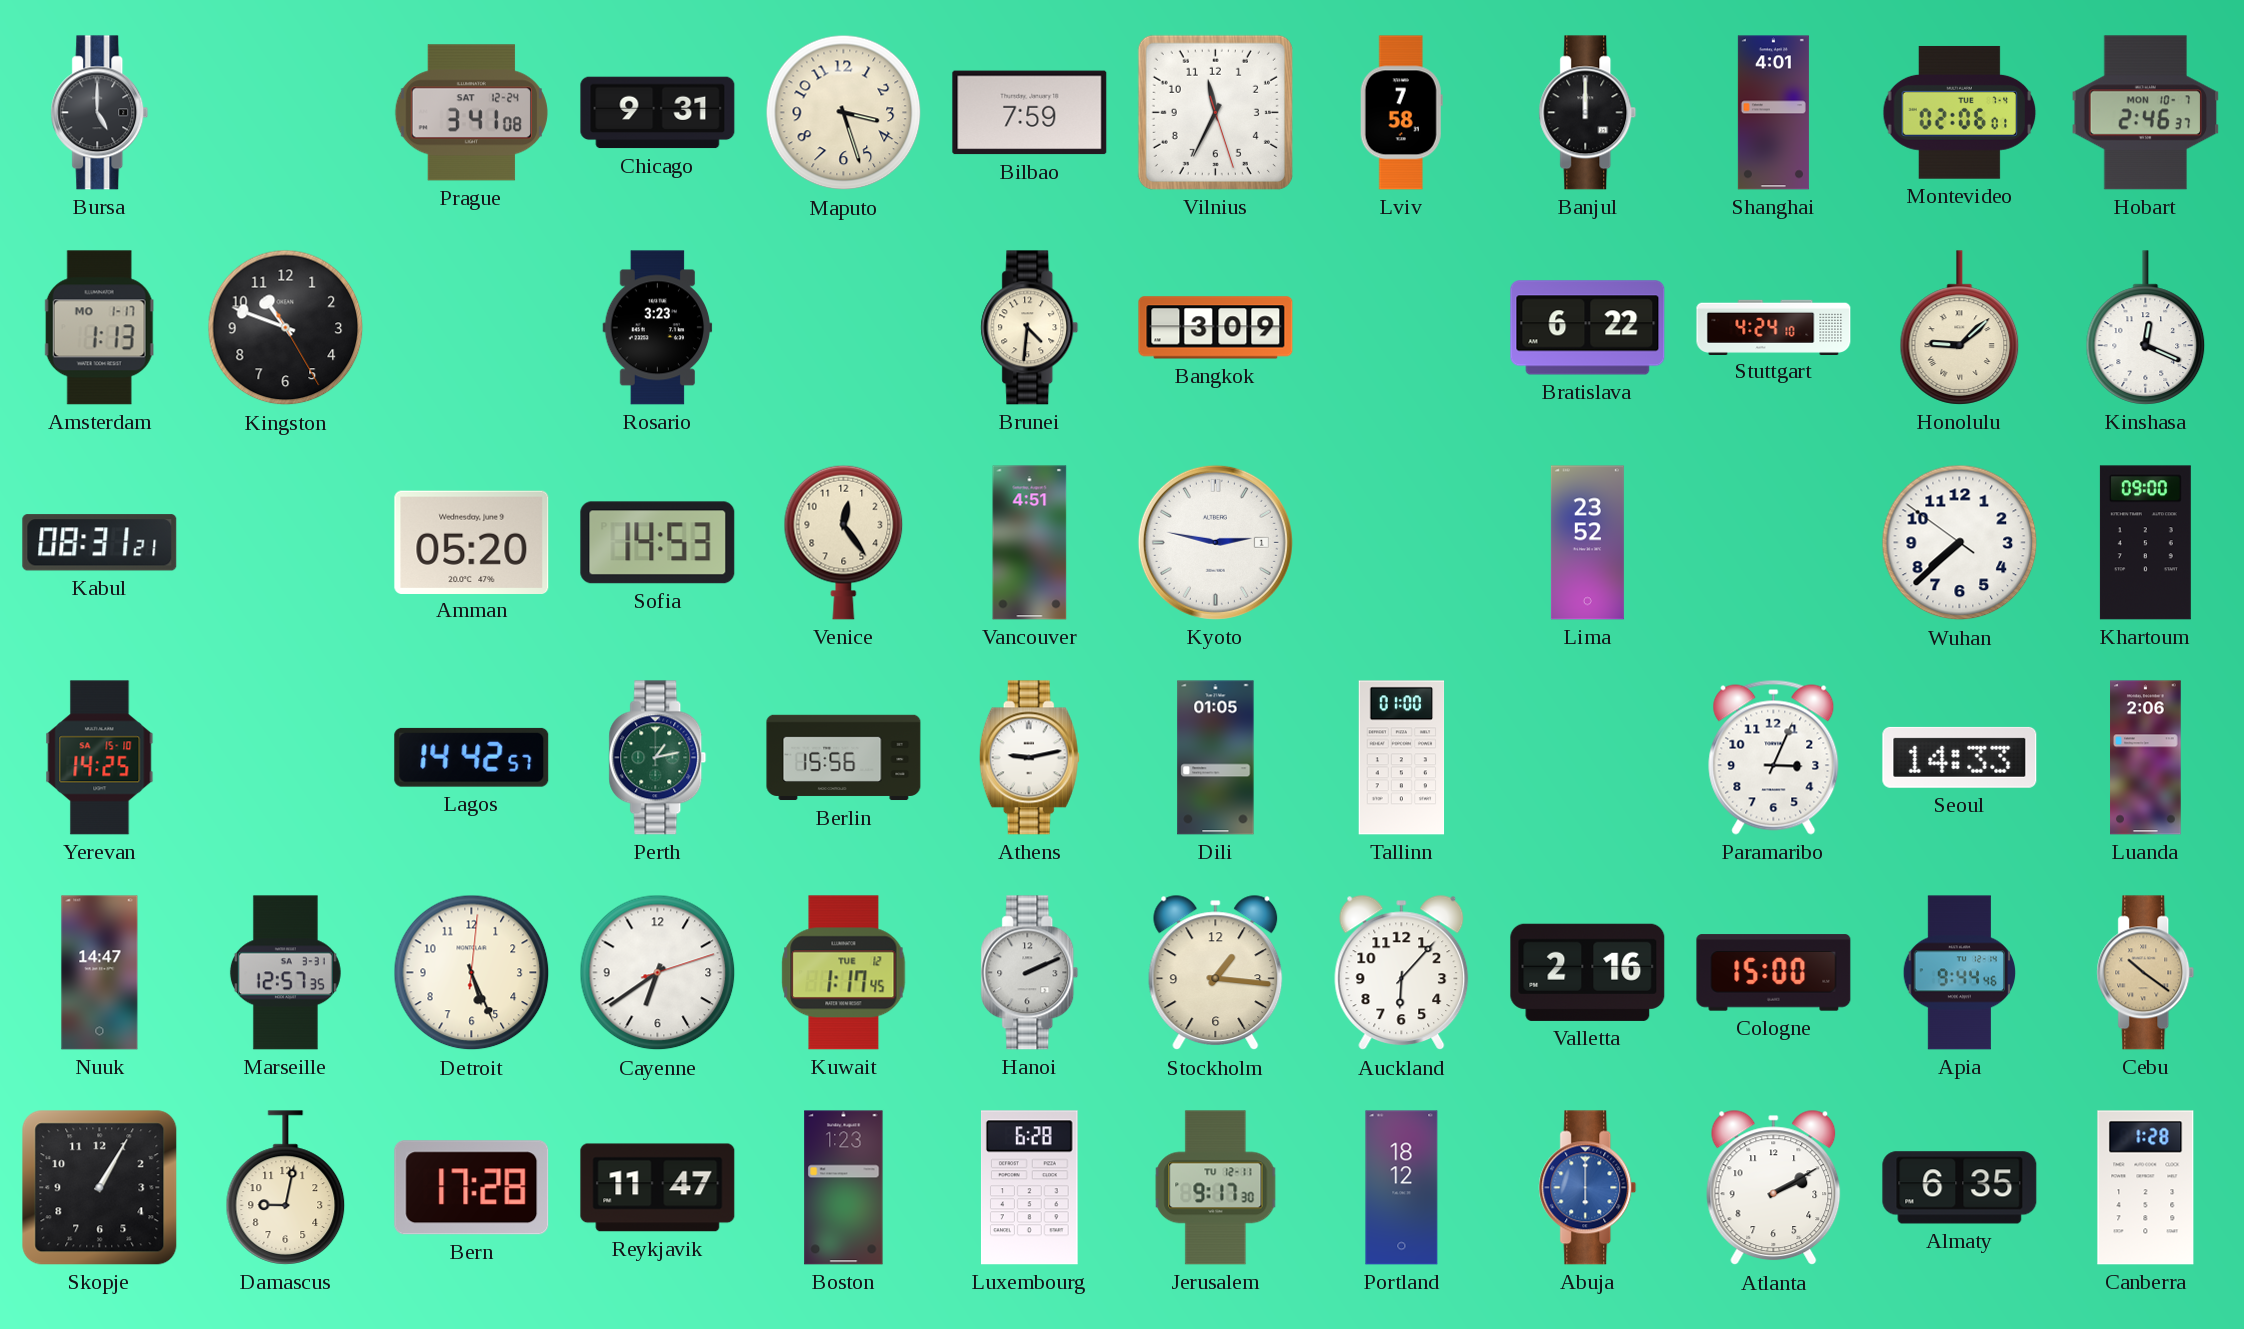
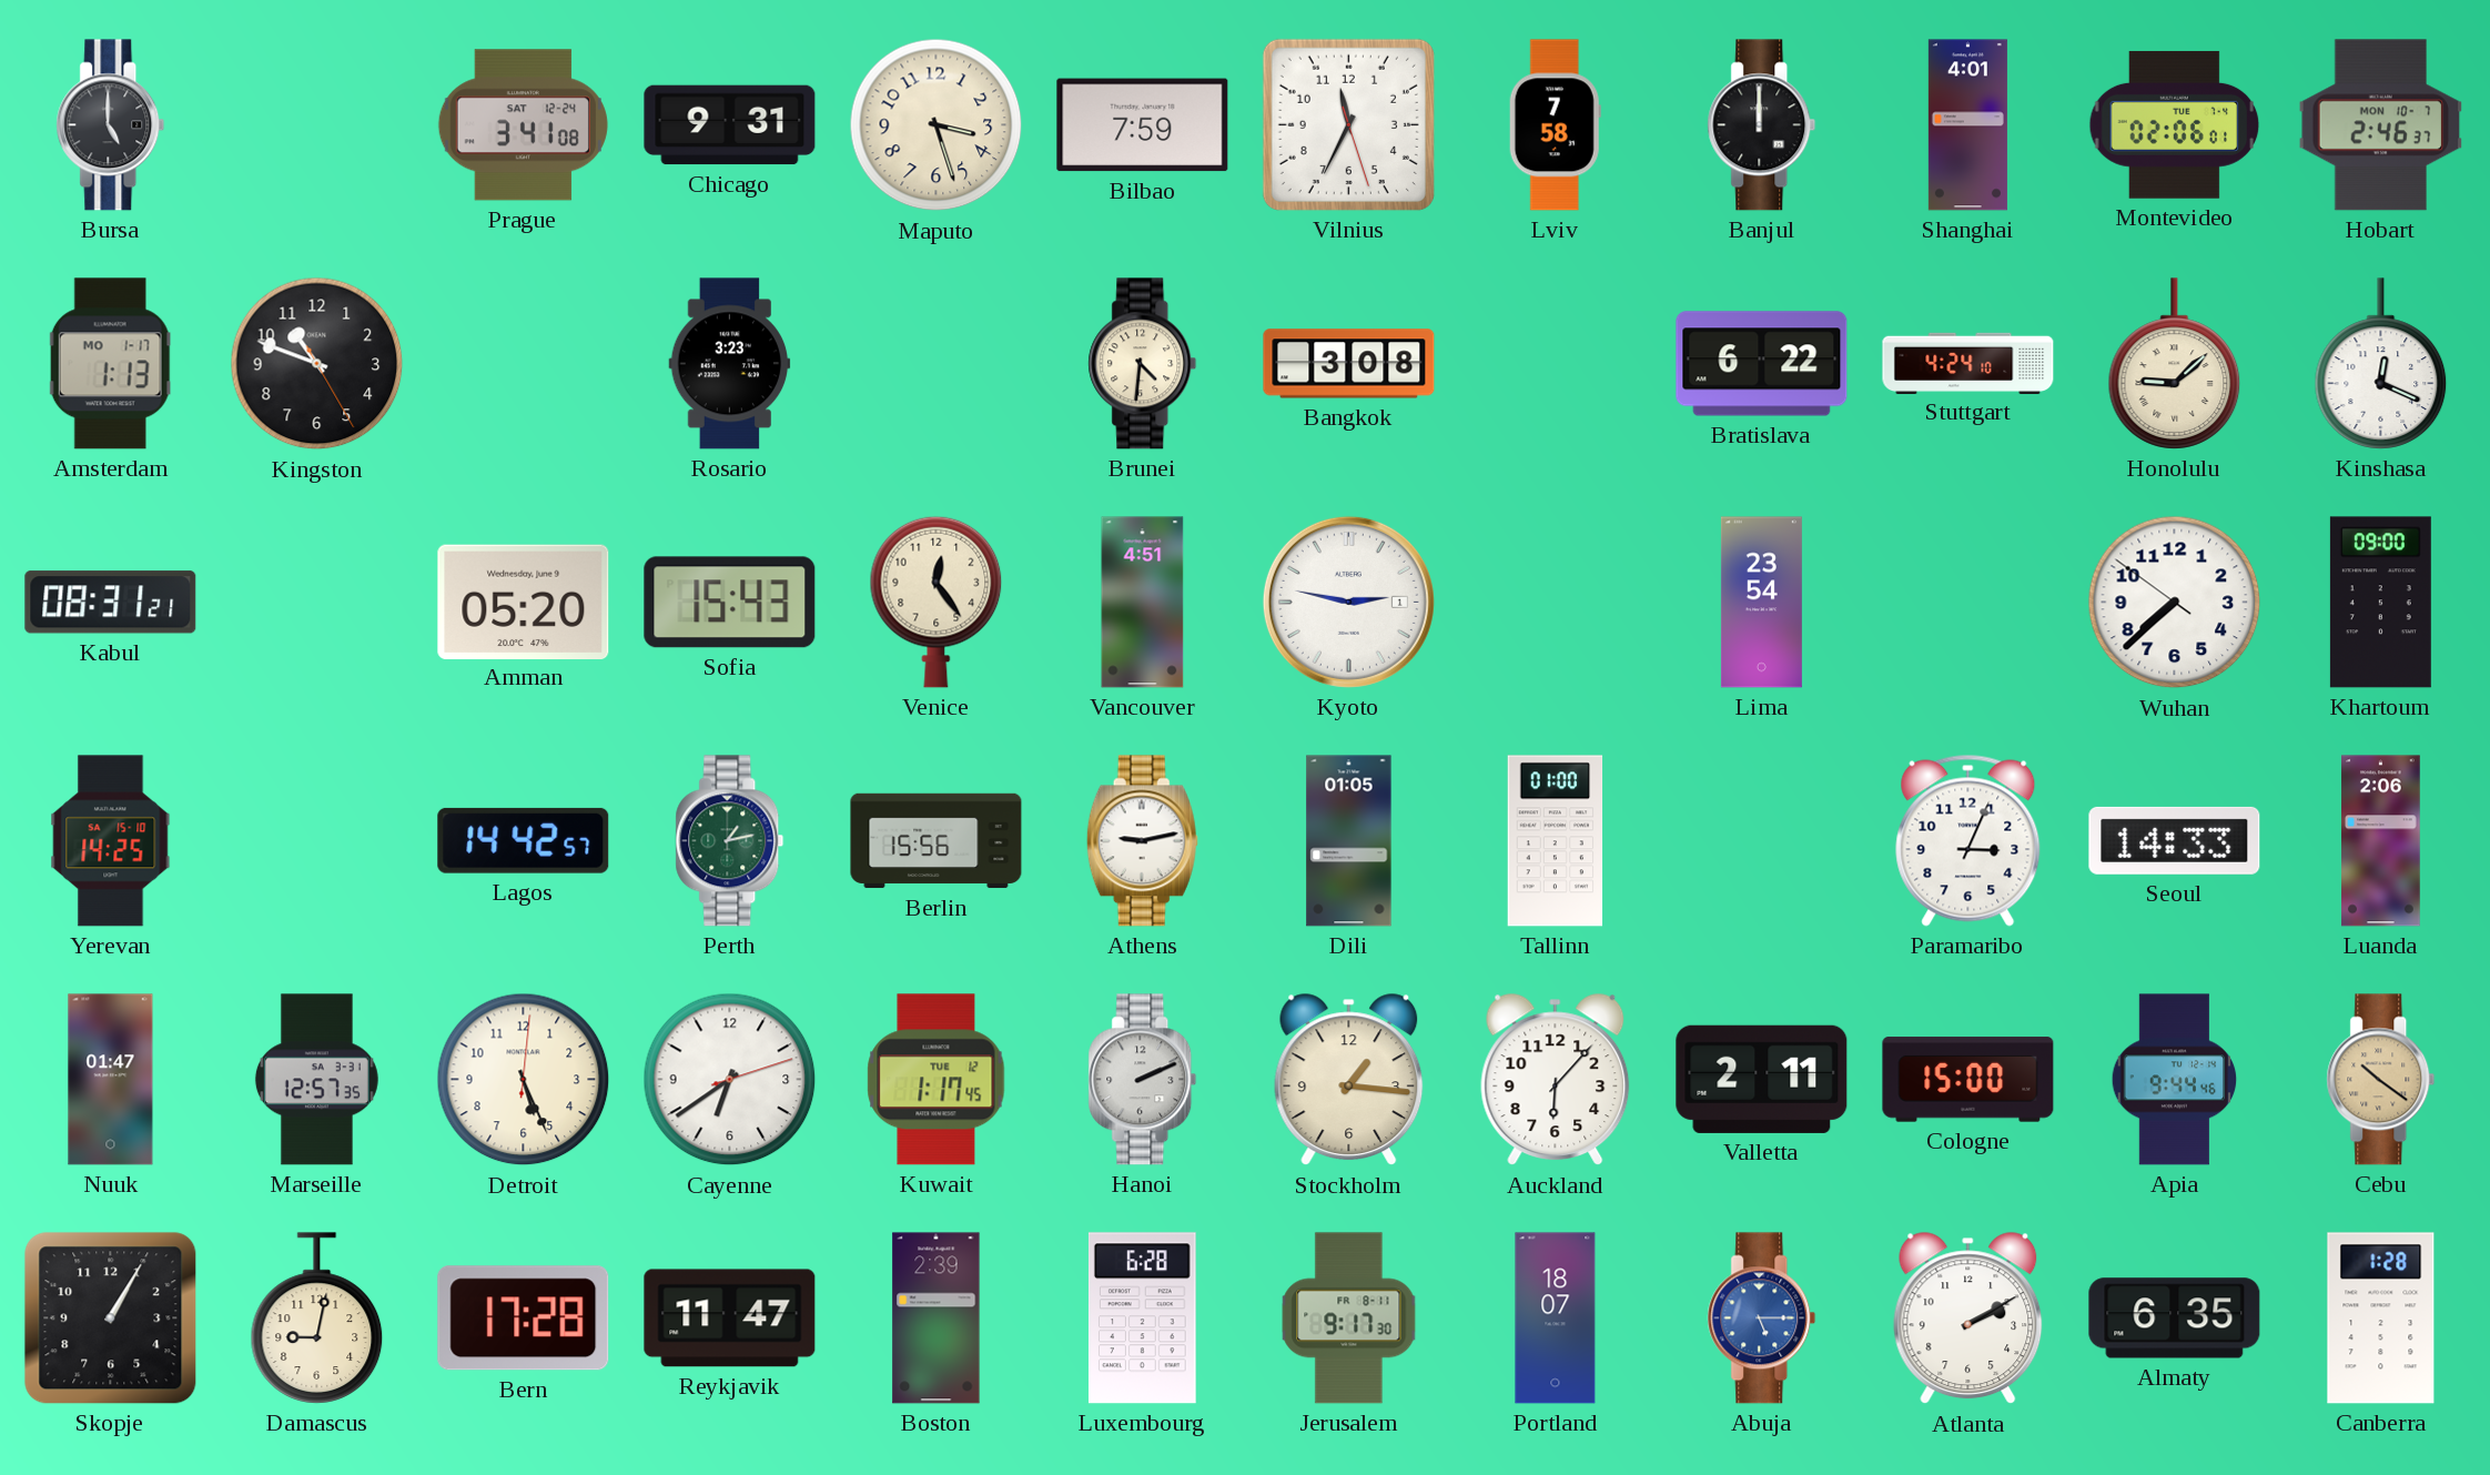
Bangkok: 3:09 -> 3:08
Sofia: 14:53 -> 15:43
Lima: 23:52 -> 23:54
Nuuk: 14:47 -> 01:47
Valletta: 2:16 -> 2:11
Boston: 1:23 -> 2:39
Jerusalem date: TU 12-11 -> FR 8-11
Portland: 18:12 -> 18:07
Abuja: 6:00 -> 5:15
